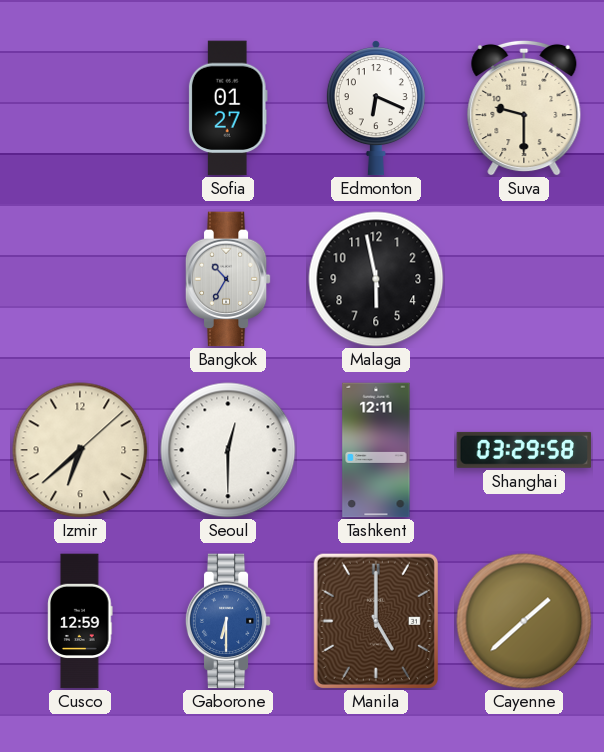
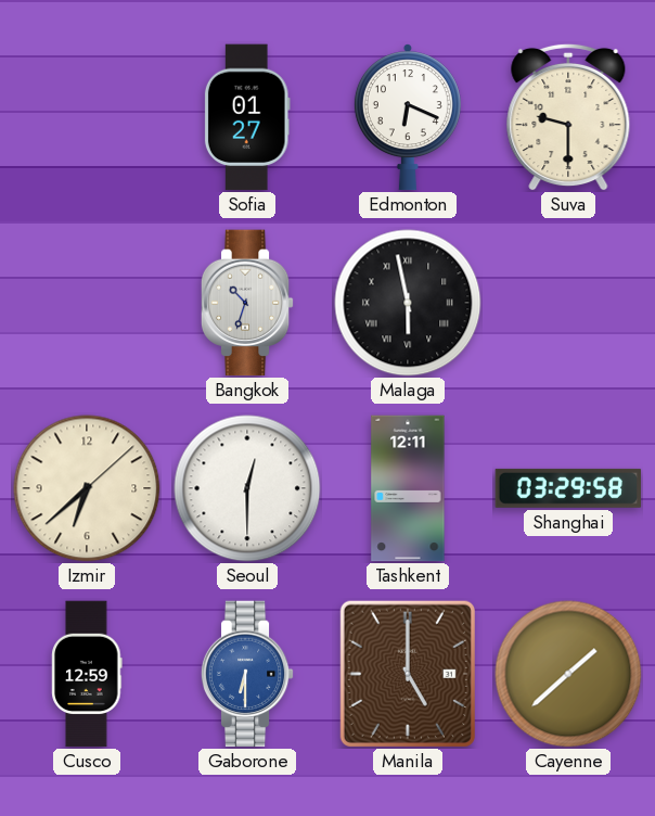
Bangkok: 10:35 -> 10:33
Malaga numerals: Arabic -> Roman
